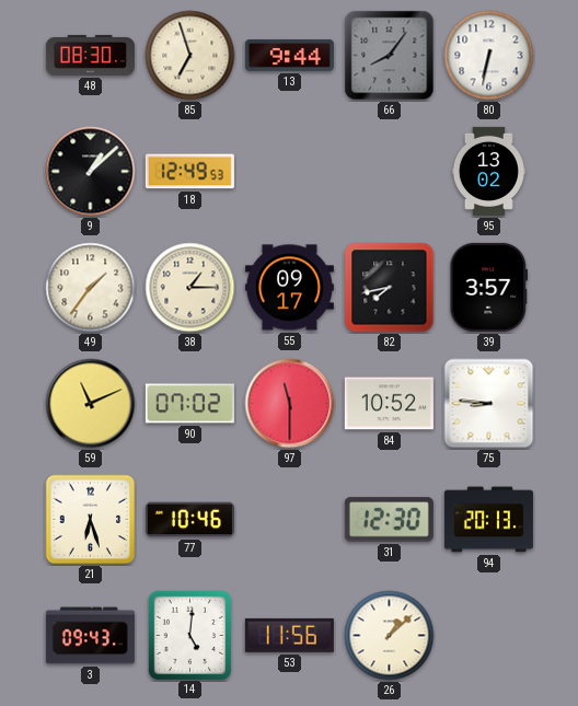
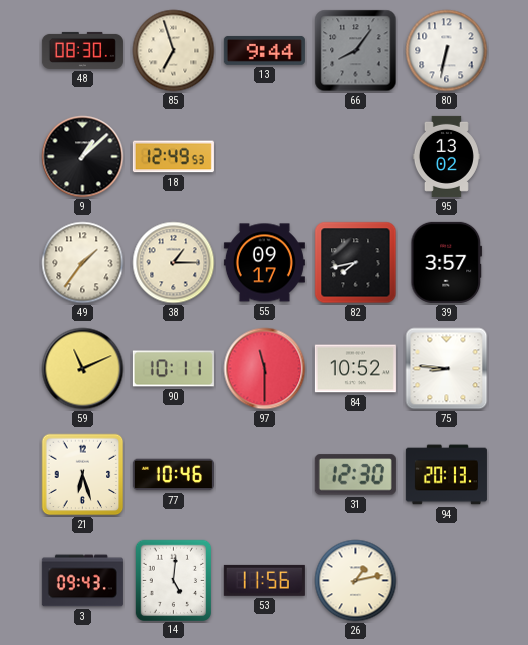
90: 07:02 -> 10:11
26: 1:08 -> 1:13
